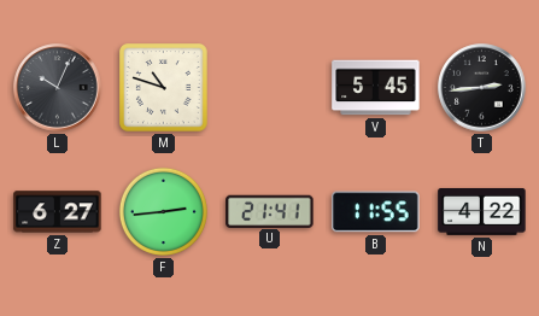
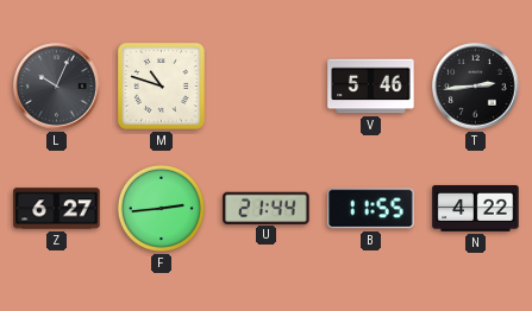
V: 5:45 -> 5:46
U: 21:41 -> 21:44
